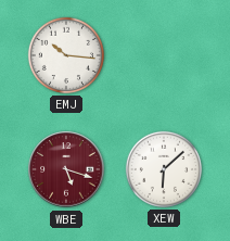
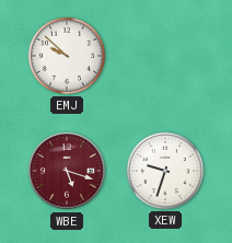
EMJ: 10:16 -> 9:52
XEW: 6:08 -> 9:33
